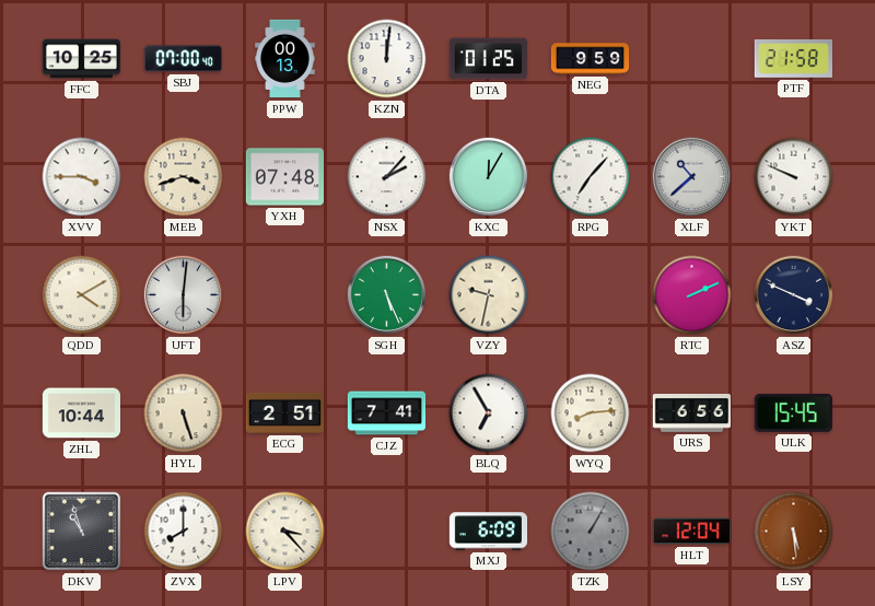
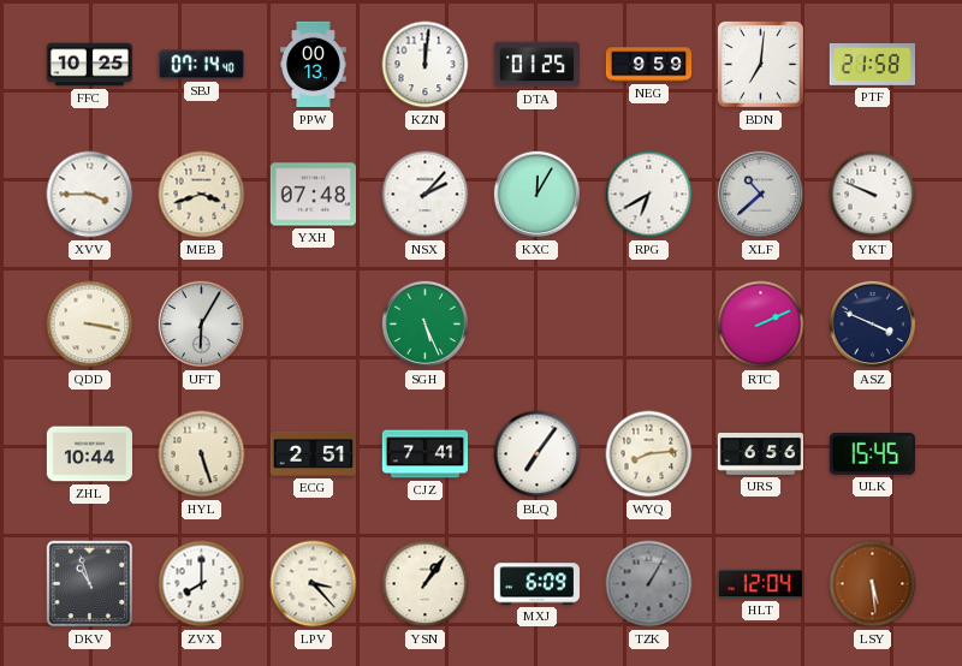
SBJ: 07:00 -> 07:14
BDN: none -> 7:01
RPG: 7:07 -> 6:40
QDD: 4:10 -> 3:17
UFT: 6:01 -> 6:05
VZY: 9:32 -> none
BLQ: 6:55 -> 7:06
YSN: none -> 1:06
